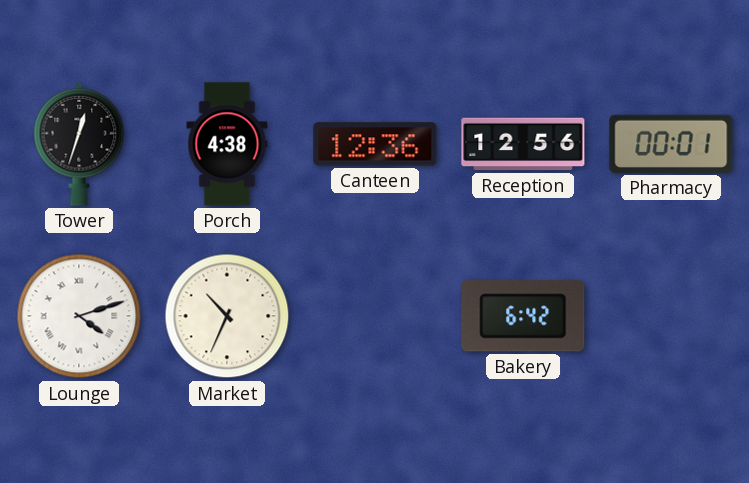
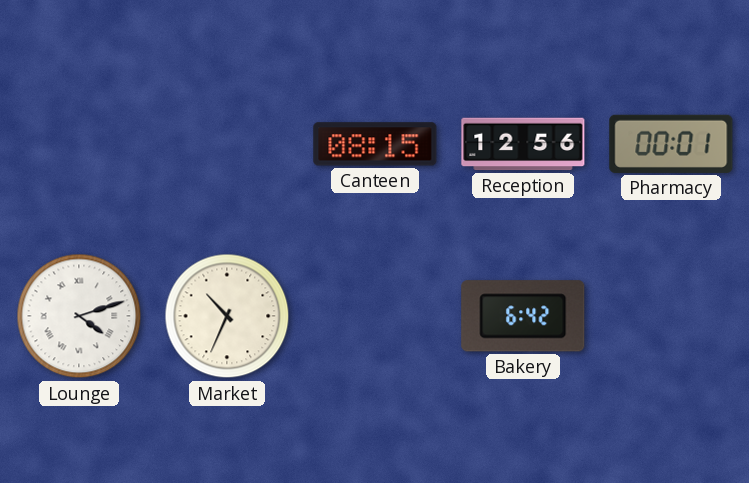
Tower: 12:33 -> none
Porch: 4:38 -> none
Canteen: 12:36 -> 08:15
